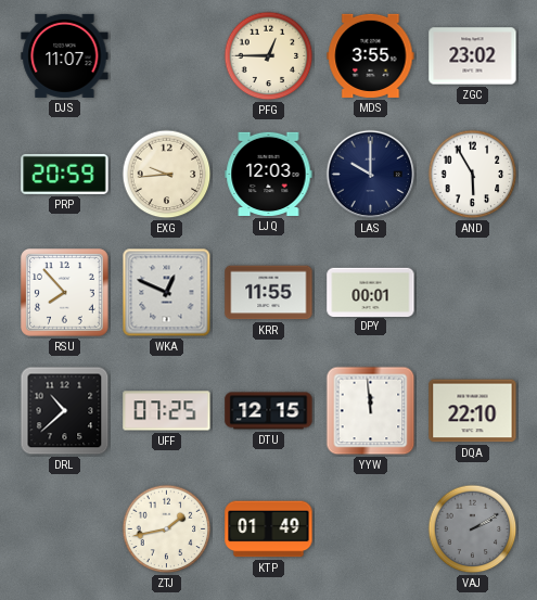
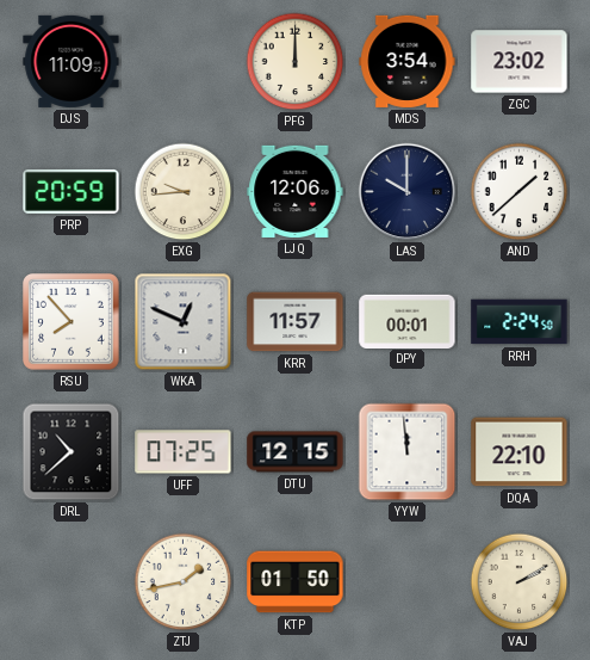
DJS: 11:07 -> 11:09
PFG: 12:45 -> 12:00
MDS: 3:55 -> 3:54
LJQ: 12:03 -> 12:06
AND: 5:55 -> 1:38
KRR: 11:55 -> 11:57
RRH: none -> 2:24
KTP: 01:49 -> 01:50
VAJ dial: grey -> cream
